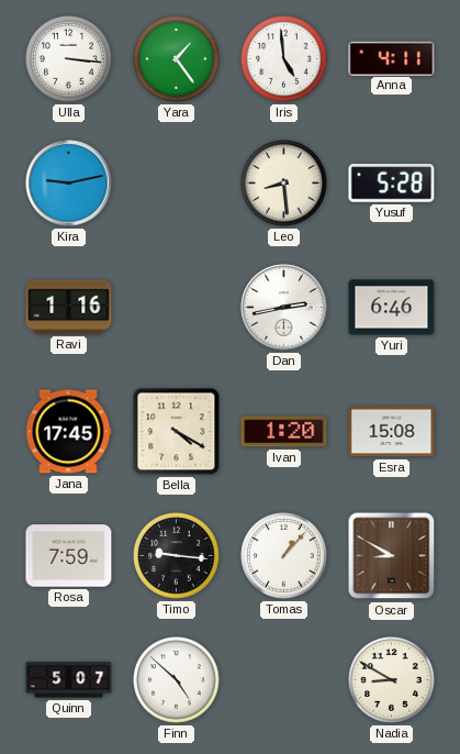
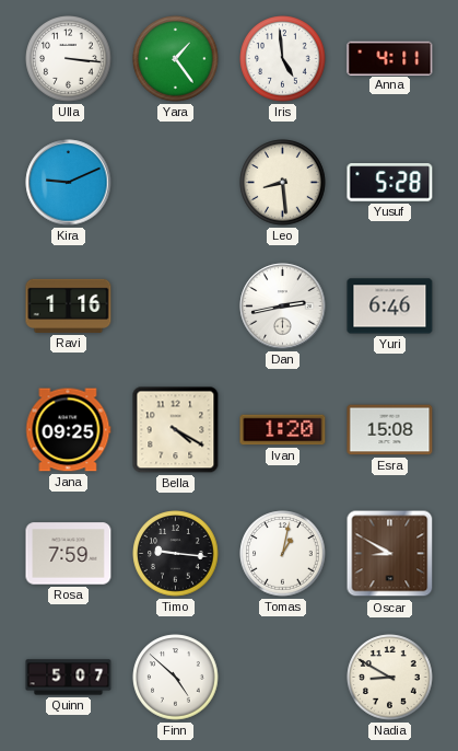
Kira: 9:13 -> 9:11
Jana: 17:45 -> 09:25
Tomas: 1:07 -> 1:02
